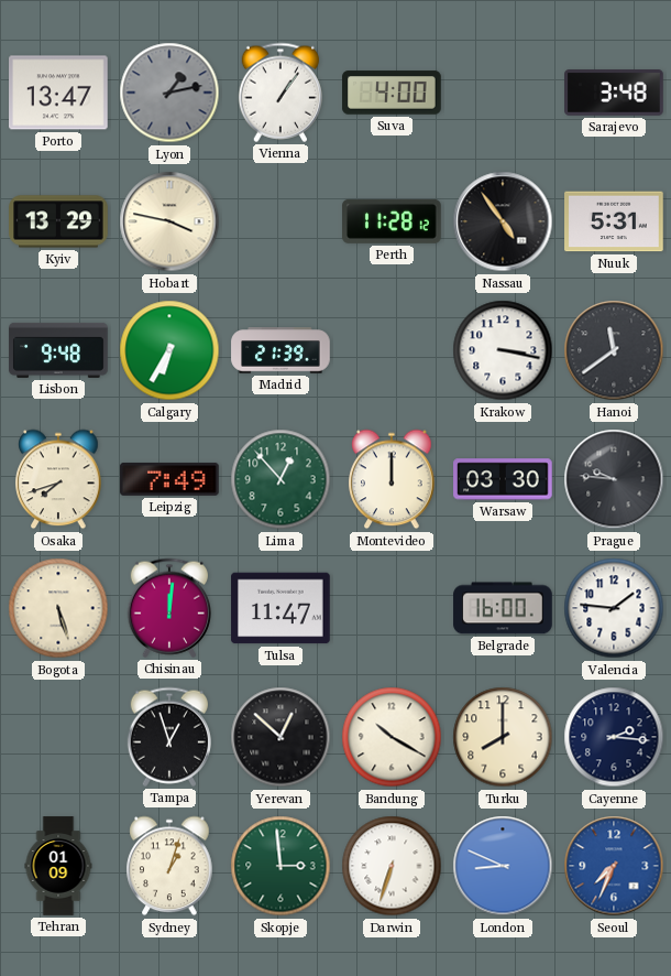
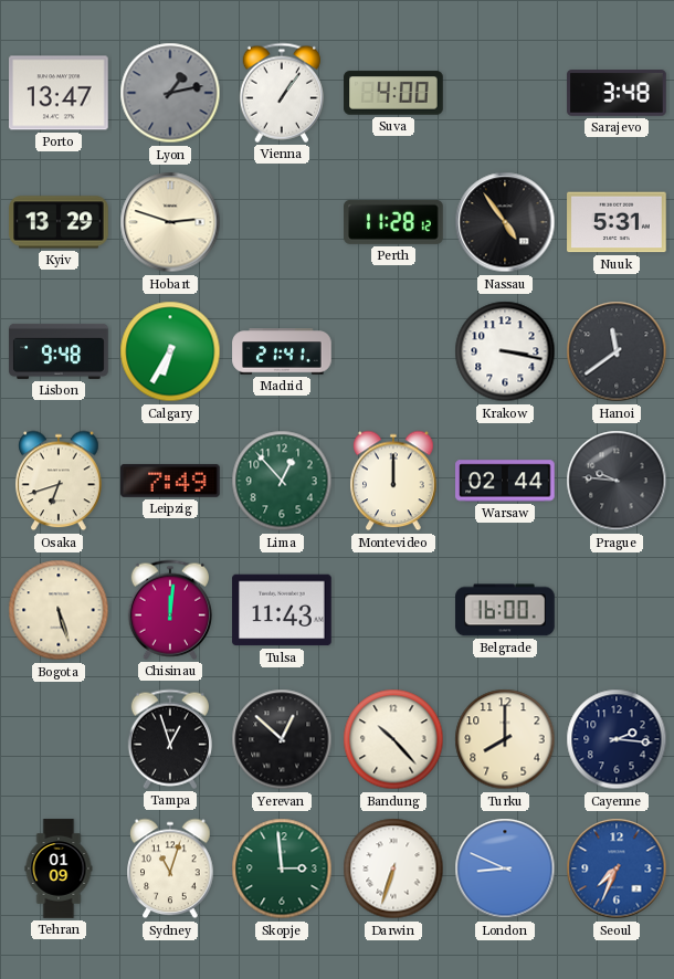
Hobart: 3:47 -> 2:48
Madrid: 21:39 -> 21:41
Osaka: 7:42 -> 6:42
Warsaw: 03:30 -> 02:44
Tulsa: 11:47 -> 11:43
Valencia: 1:46 -> none
Bandung: 10:20 -> 10:23
Sydney: 1:03 -> 11:03
